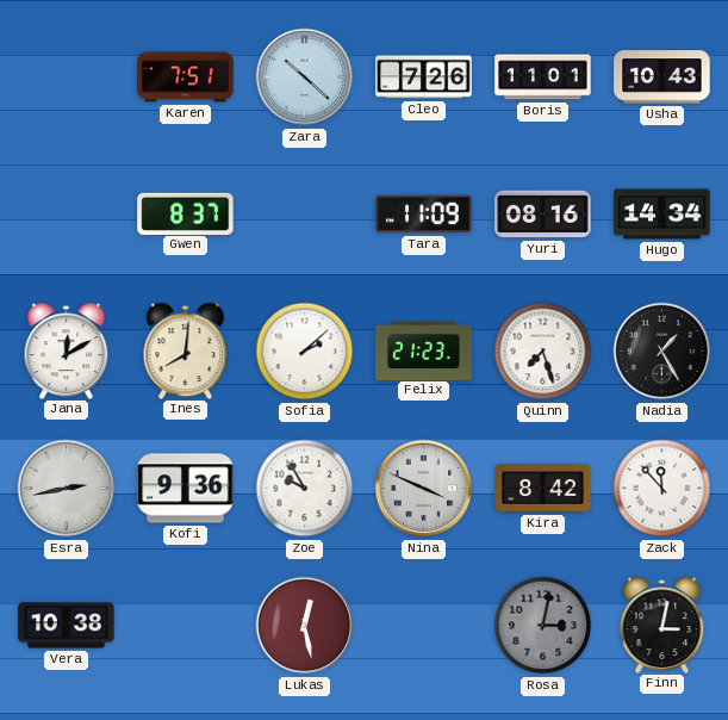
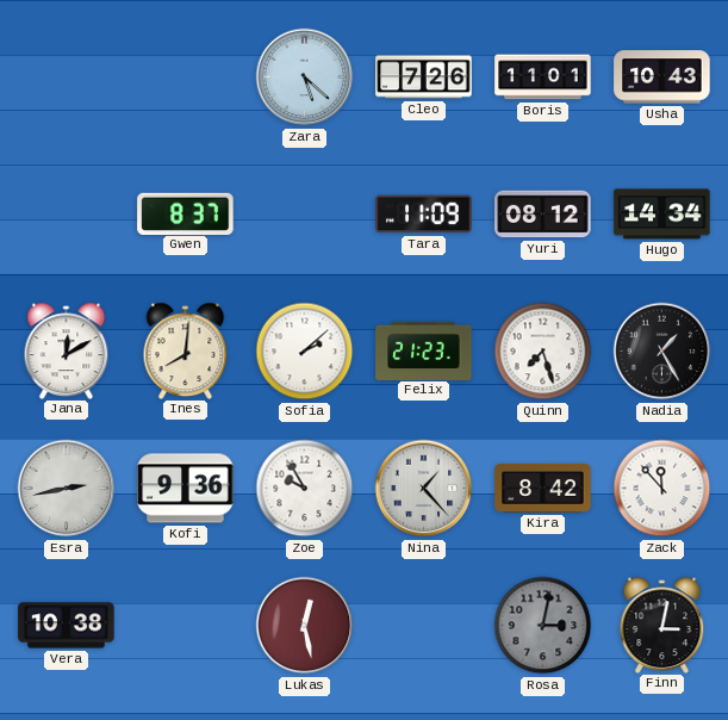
Karen: 7:51 -> none
Zara: 10:22 -> 5:22
Yuri: 08:16 -> 08:12
Nina: 3:49 -> 1:23
